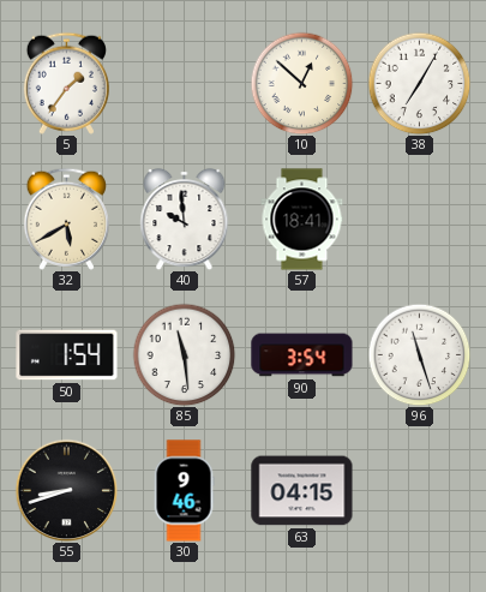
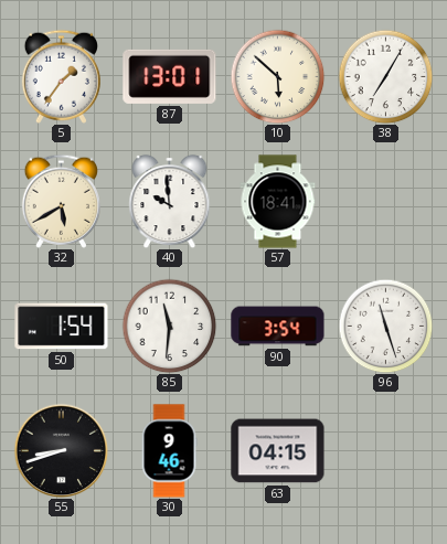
87: none -> 13:01
10: 12:52 -> 5:52
85: 11:29 -> 11:31
